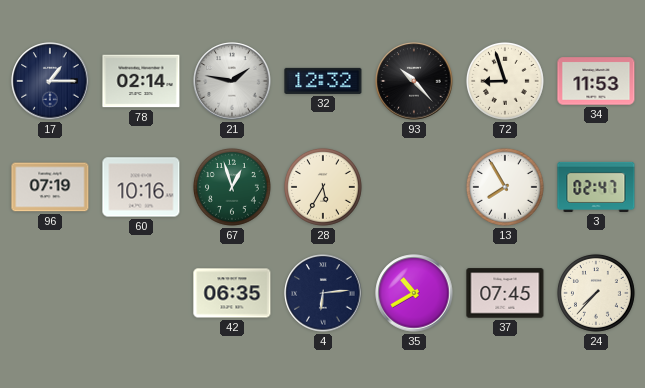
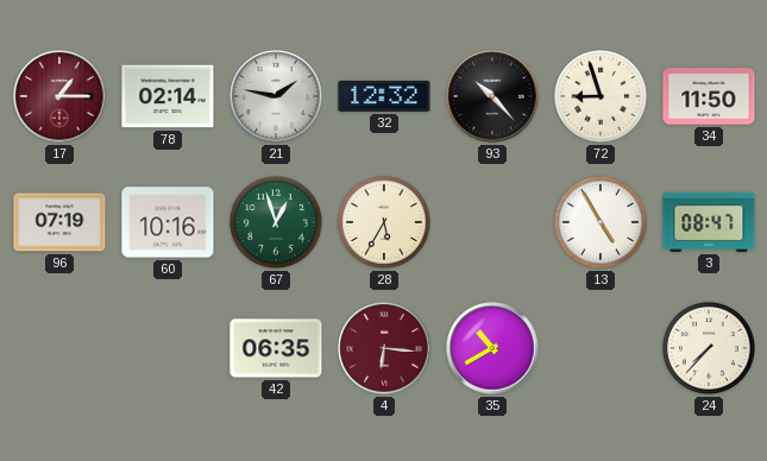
17 dial: navy -> burgundy
34: 11:53 -> 11:50
13: 7:55 -> 4:55
3: 02:47 -> 08:47
4: 6:14 -> 6:16
4 dial: navy -> burgundy
37: 07:45 -> none
